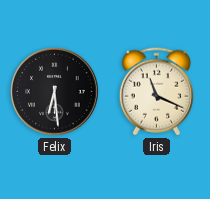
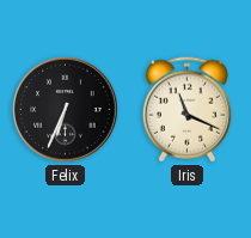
Felix: 6:29 -> 6:34
